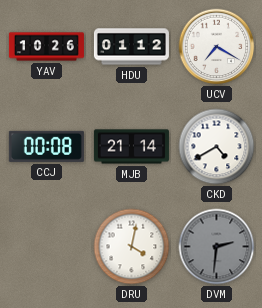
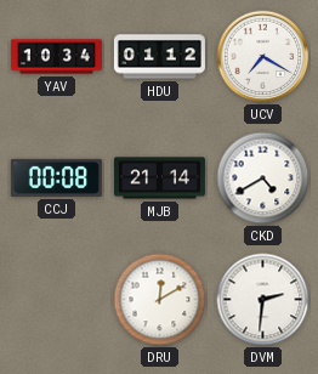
YAV: 10:26 -> 10:34
DRU: 4:02 -> 12:10
DVM dial: grey -> white
